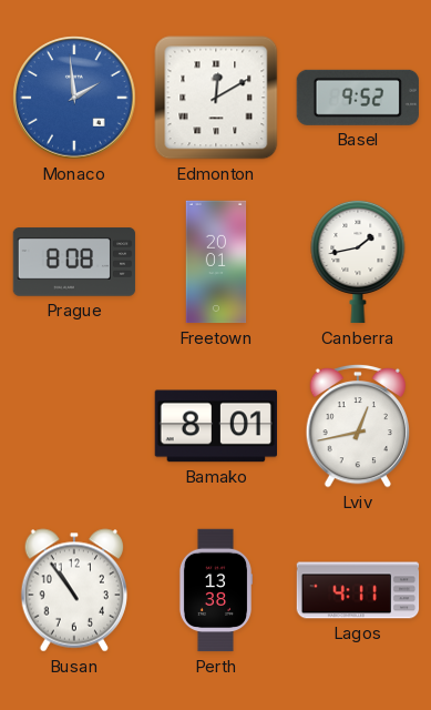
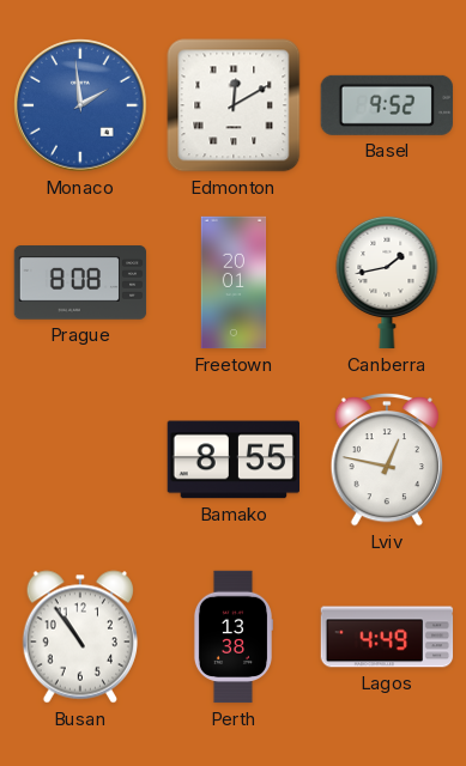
Bamako: 8:01 -> 8:55
Lviv: 12:43 -> 12:47
Lagos: 4:11 -> 4:49
